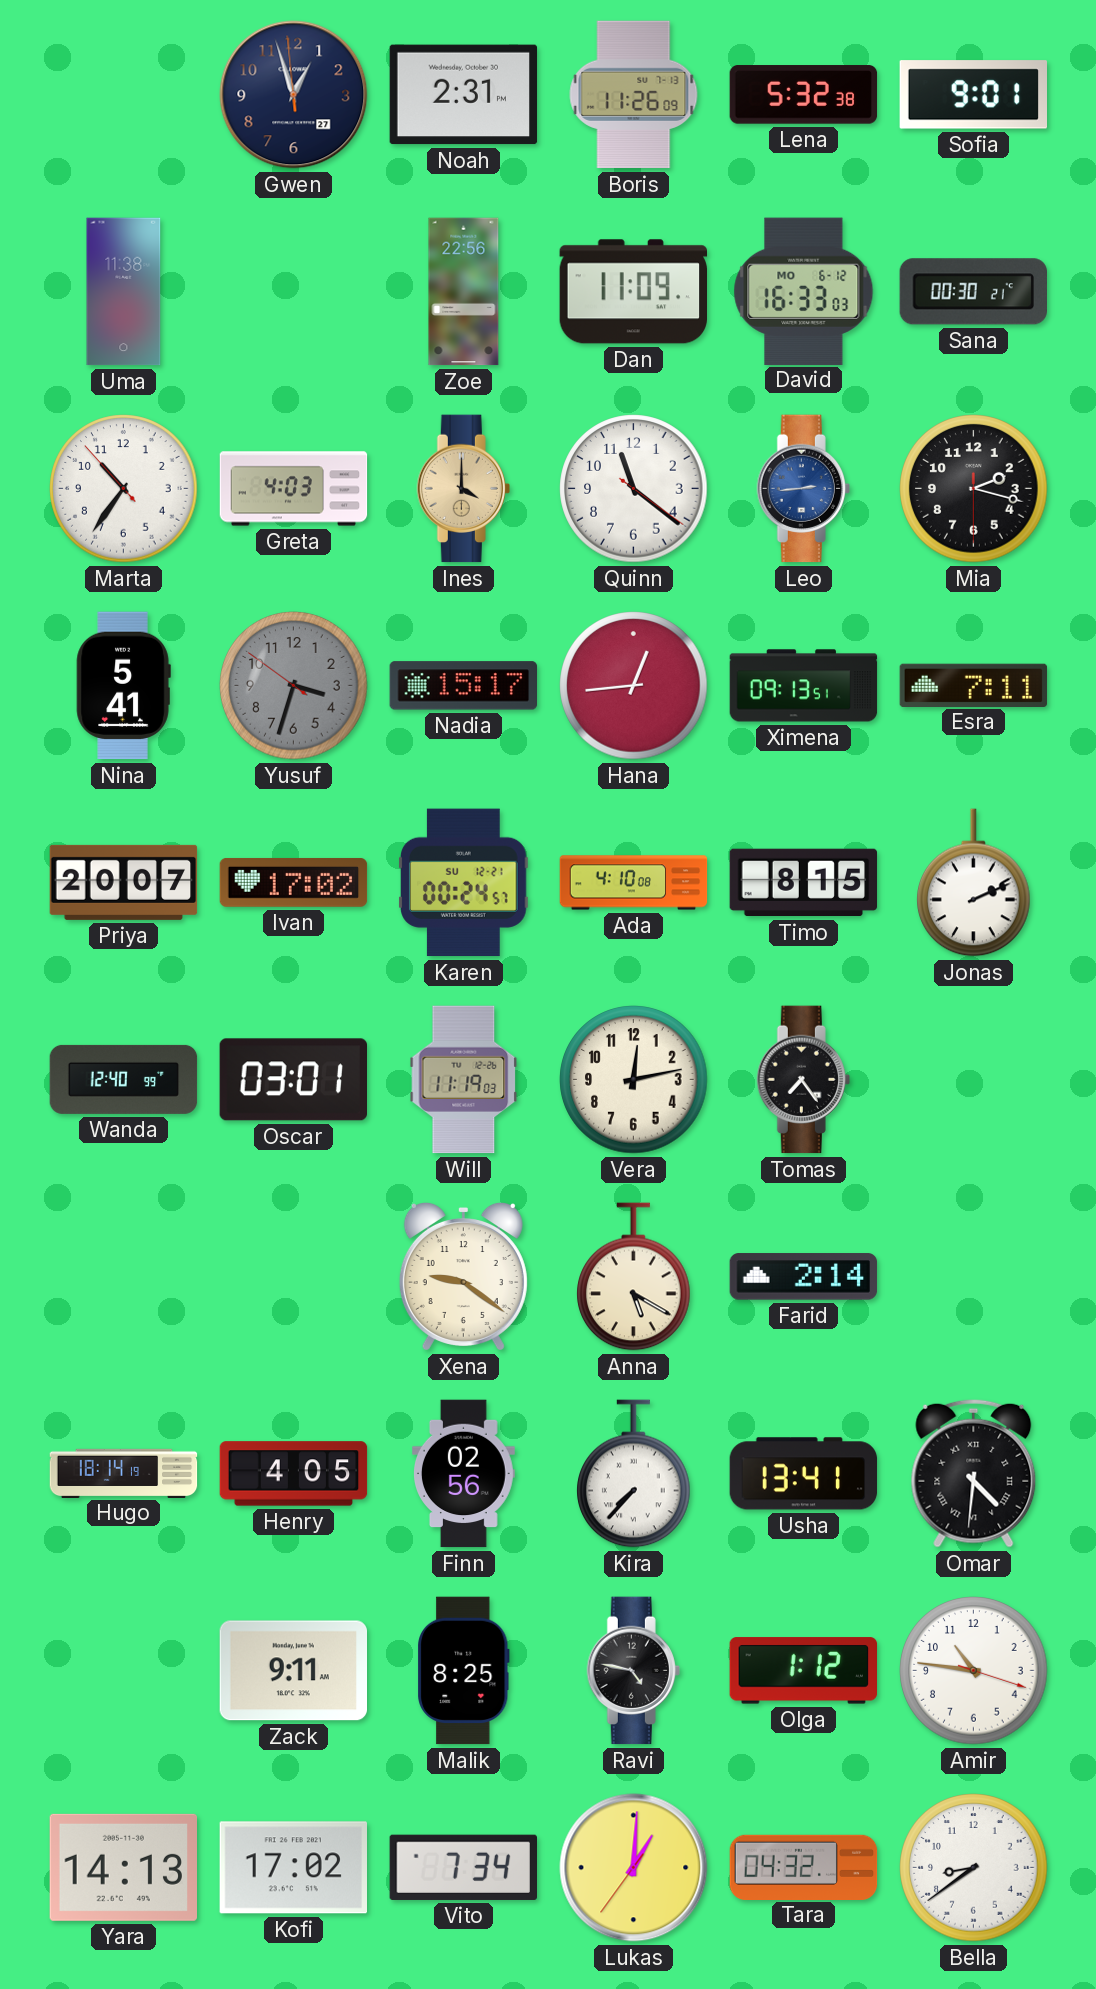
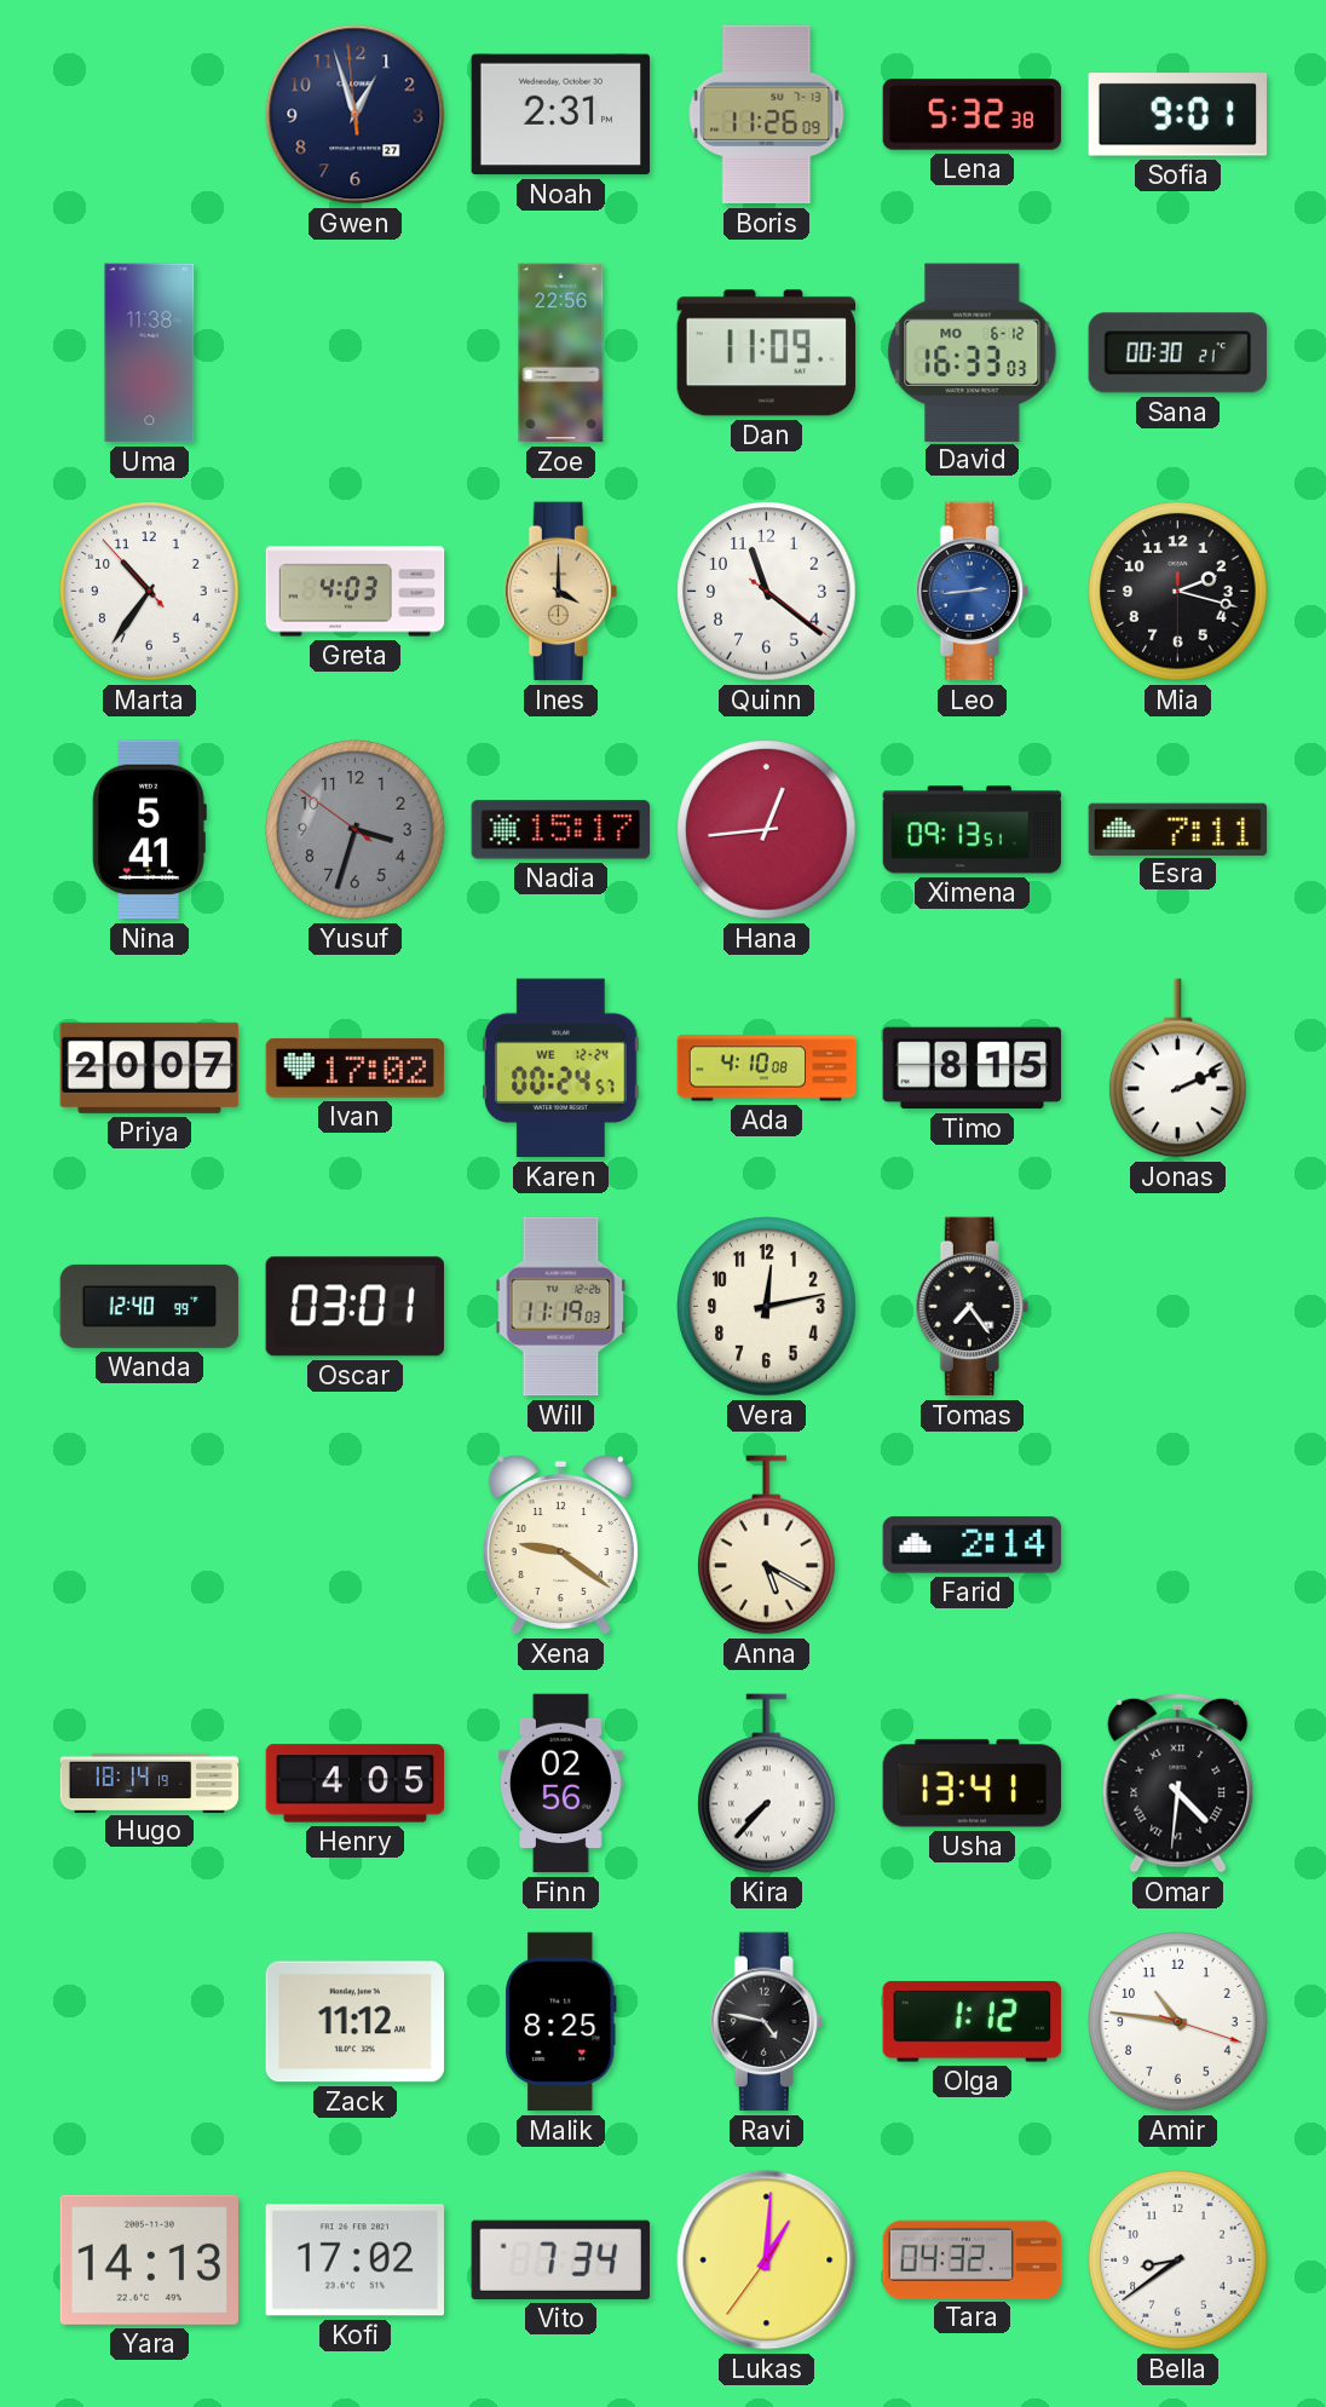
Karen date: SU 12-21 -> WE 12-24
Zack: 9:11 -> 11:12
